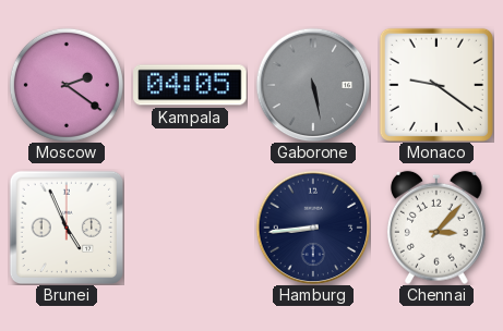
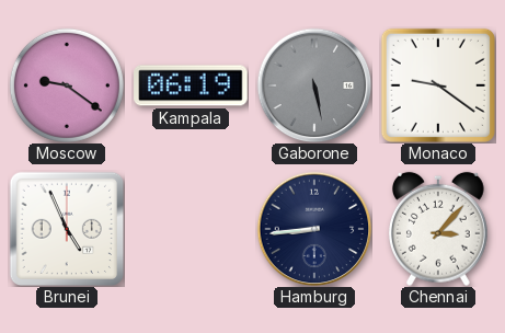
Moscow: 2:21 -> 9:21
Kampala: 04:05 -> 06:19
